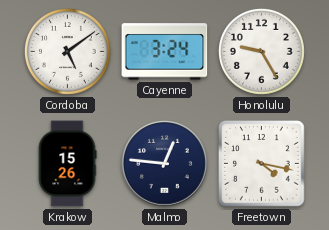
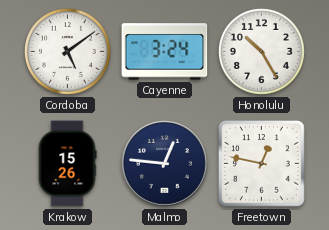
Honolulu: 9:25 -> 10:25
Freetown: 4:17 -> 12:47
